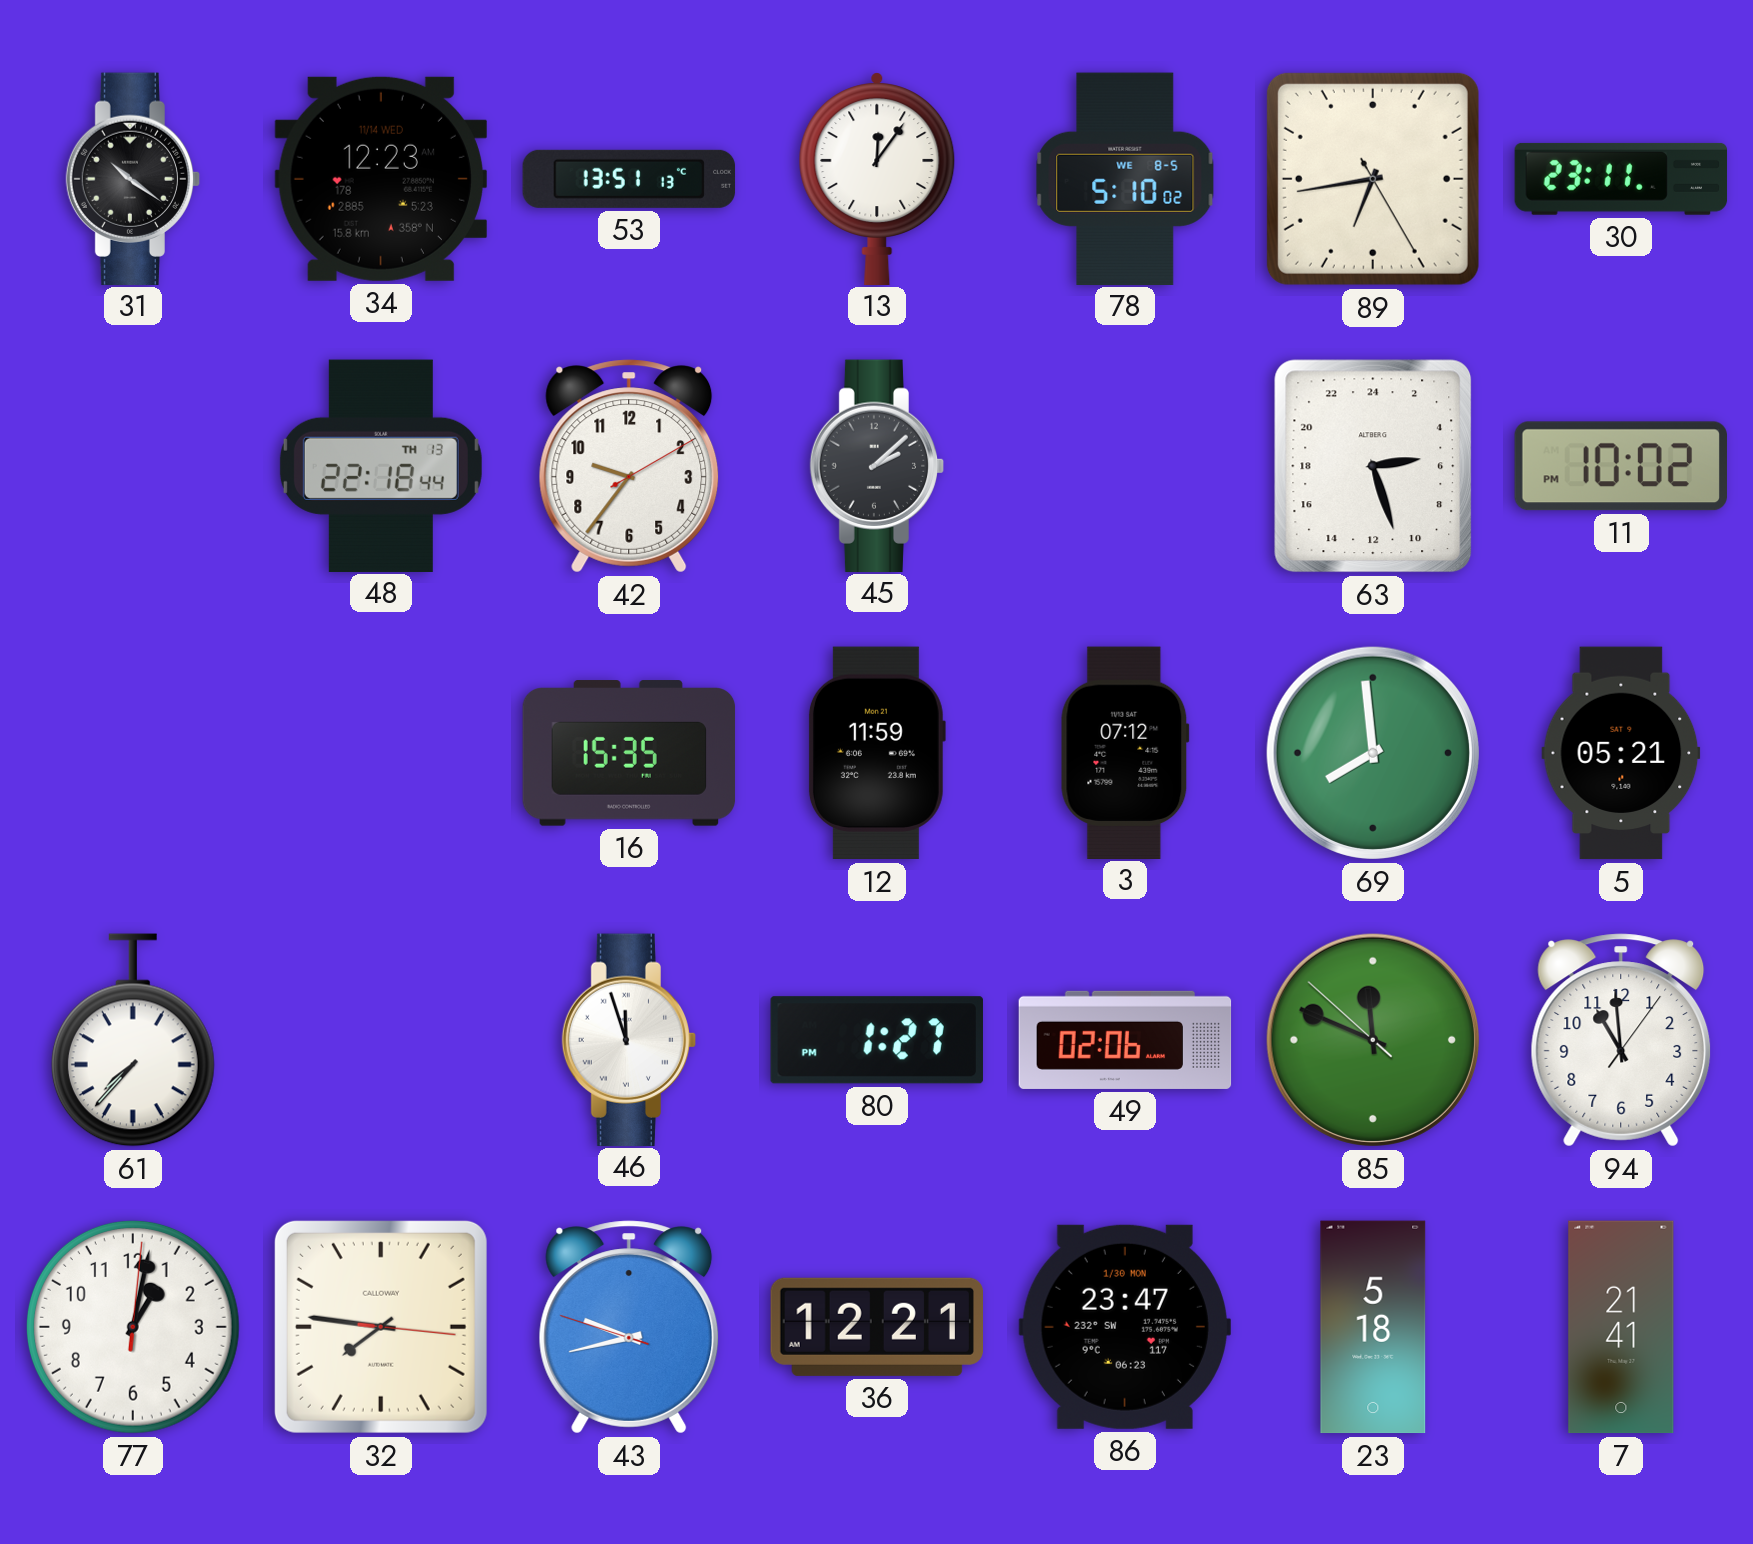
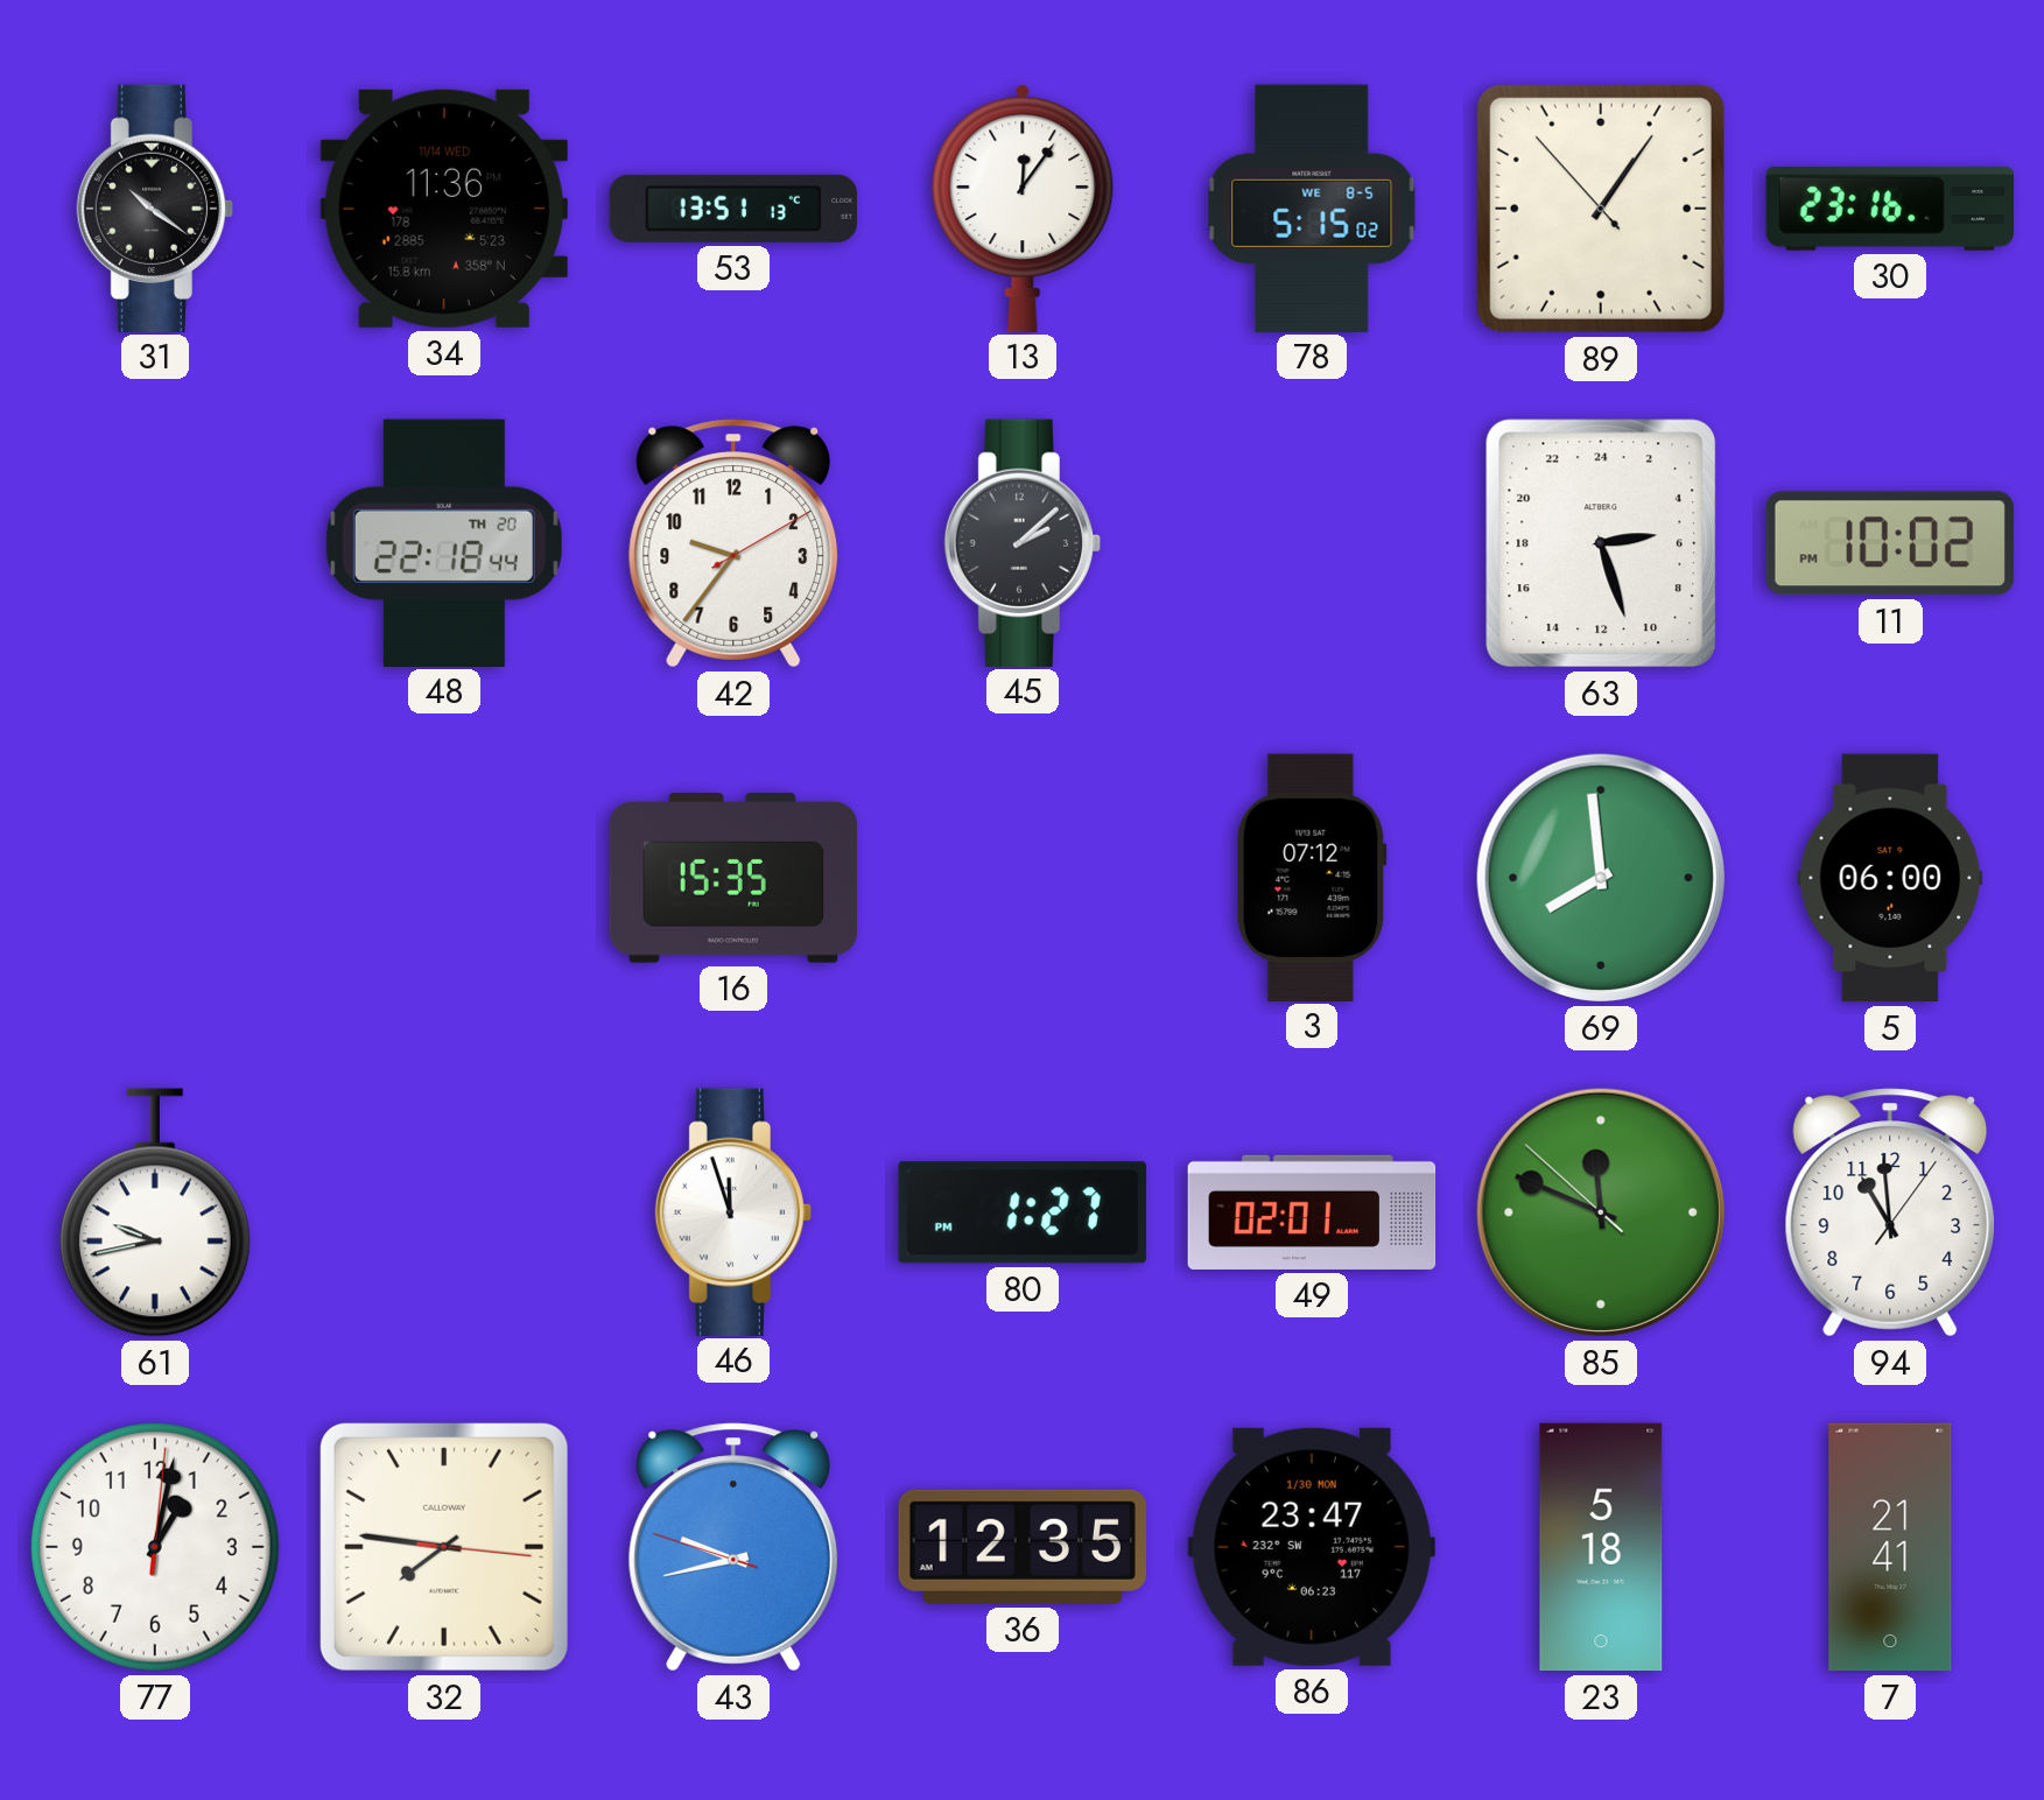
34: 12:23 -> 11:36
78: 5:10 -> 5:15
89: 6:43 -> 1:05
30: 23:11 -> 23:16
48 date: TH 13 -> TH 20
12: 11:59 -> none
5: 05:21 -> 06:00
61: 7:37 -> 9:43
49: 02:06 -> 02:01
36: 12:21 -> 12:35
